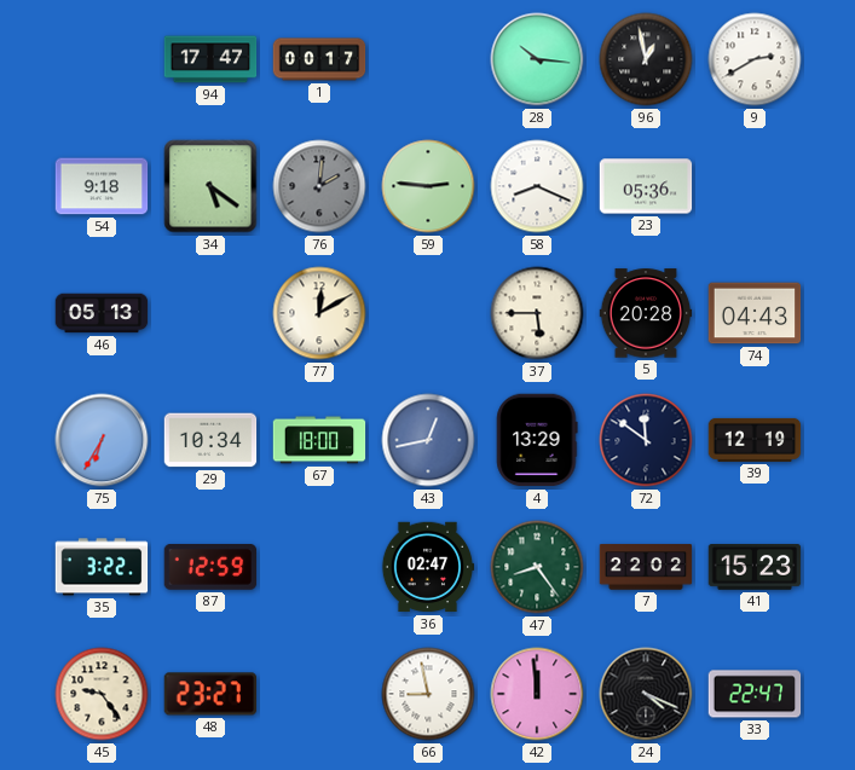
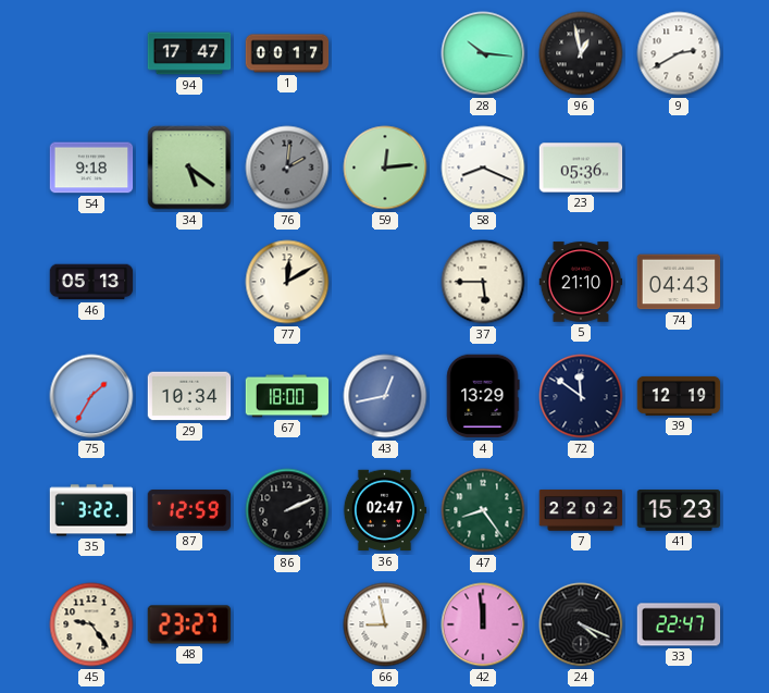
59: 2:46 -> 12:14
5: 20:28 -> 21:10
75: 6:35 -> 1:35
86: none -> 2:11
